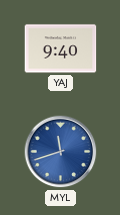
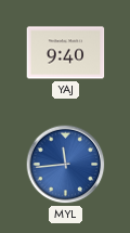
MYL: 11:42 -> 11:44
